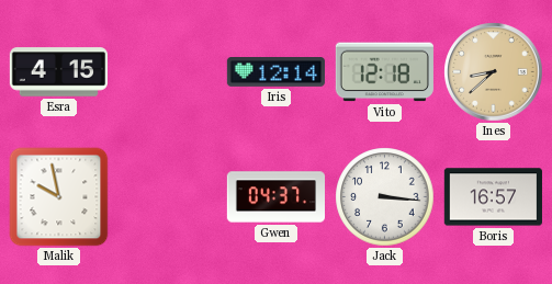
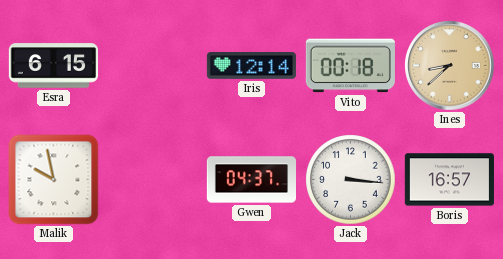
Esra: 4:15 -> 6:15
Vito: 12:18 -> 00:18
